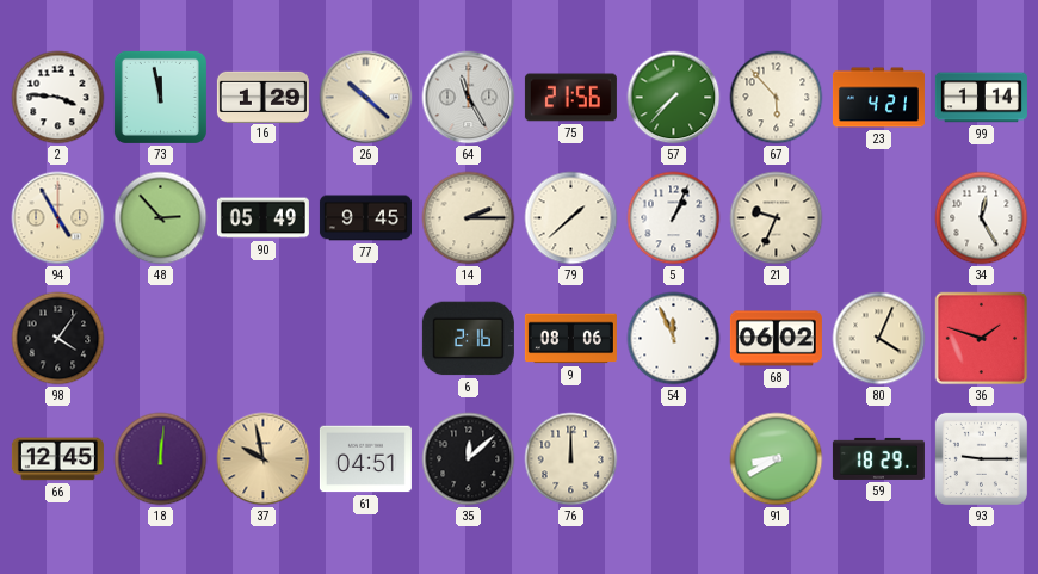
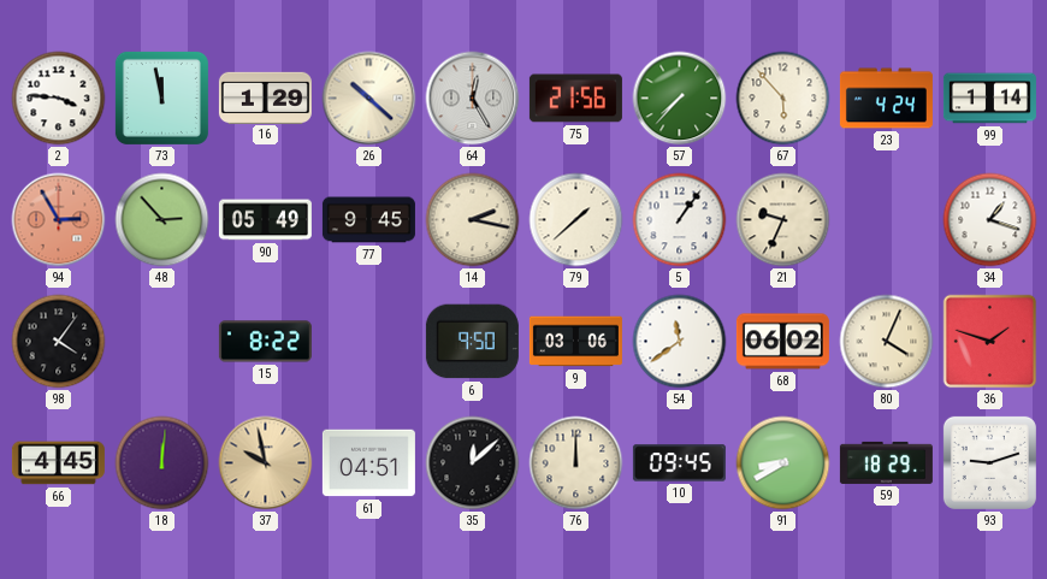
64: 11:25 -> 12:25
23: 4:21 -> 4:24
94: 4:55 -> 2:55
94 dial: cream -> salmon
14: 2:15 -> 2:17
5: 1:04 -> 1:06
34: 12:25 -> 1:18
15: none -> 8:22
6: 2:16 -> 9:50
9: 08:06 -> 03:06
54: 11:56 -> 11:39
66: 12:45 -> 4:45
10: none -> 09:45
93: 9:15 -> 9:12
